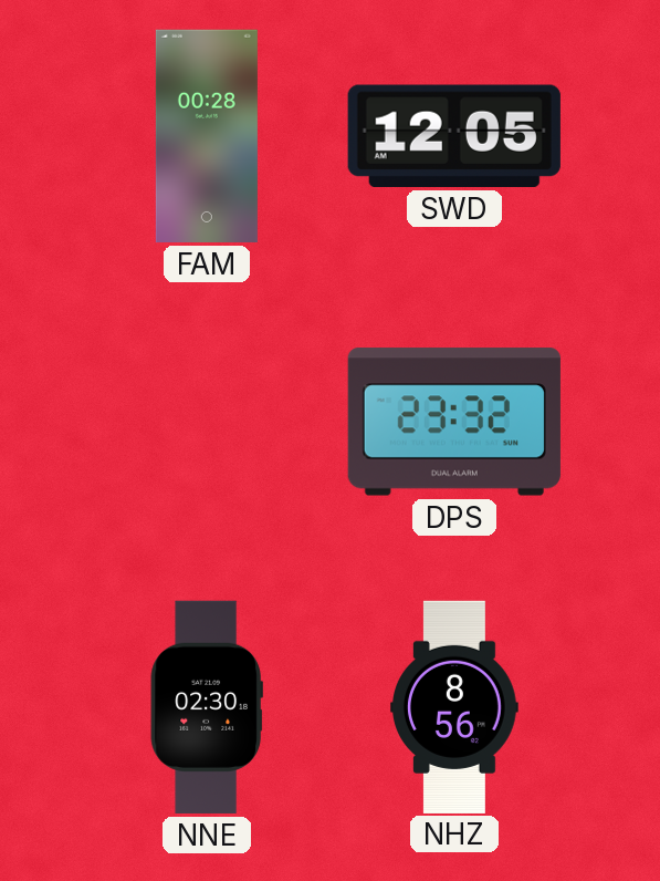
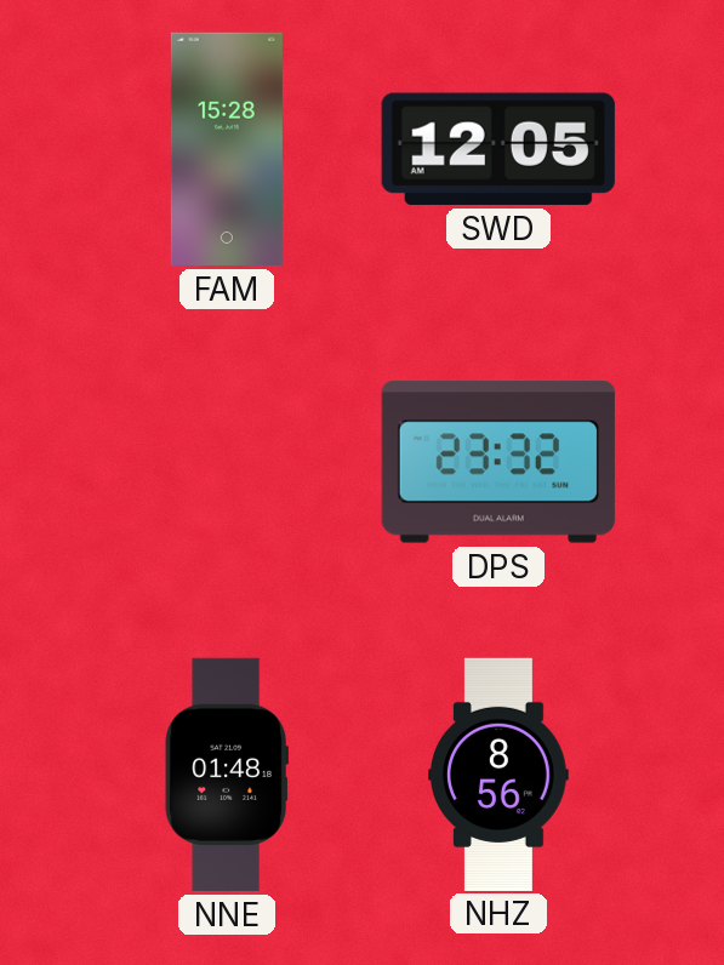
FAM: 00:28 -> 15:28
NNE: 02:30 -> 01:48
